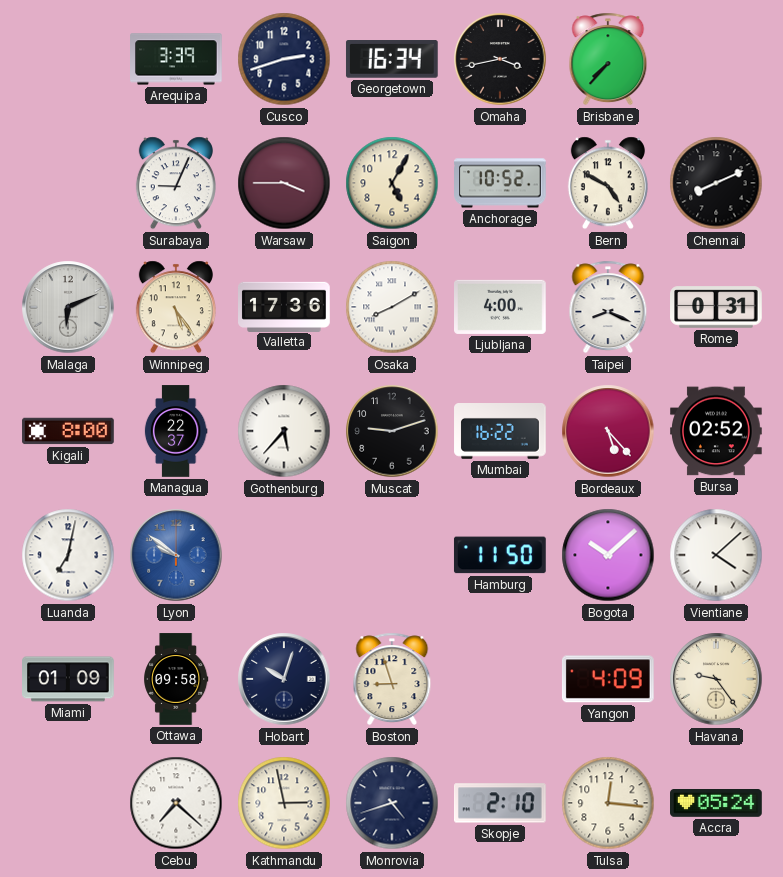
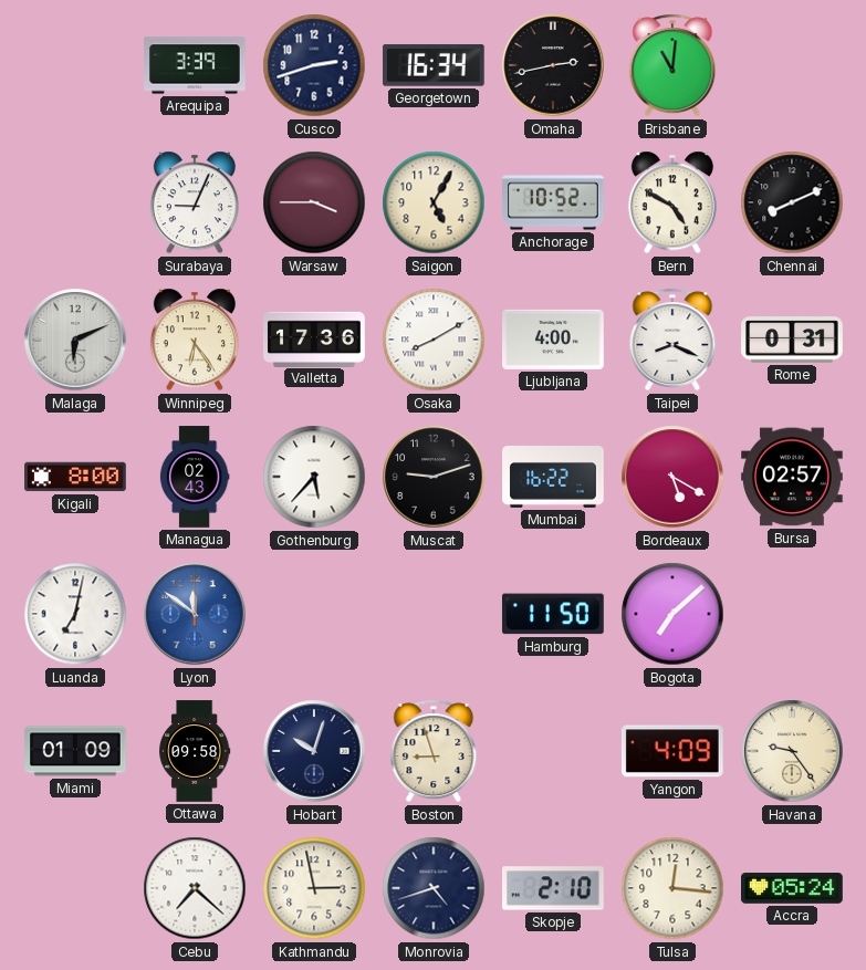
Omaha: 3:43 -> 2:43
Brisbane: 7:37 -> 11:01
Winnipeg: 5:24 -> 6:24
Managua: 22:37 -> 02:43
Bordeaux: 5:23 -> 5:20
Bursa: 02:52 -> 02:57
Lyon: 9:51 -> 11:51
Bogota: 10:08 -> 7:08
Vientiane: 4:08 -> none
